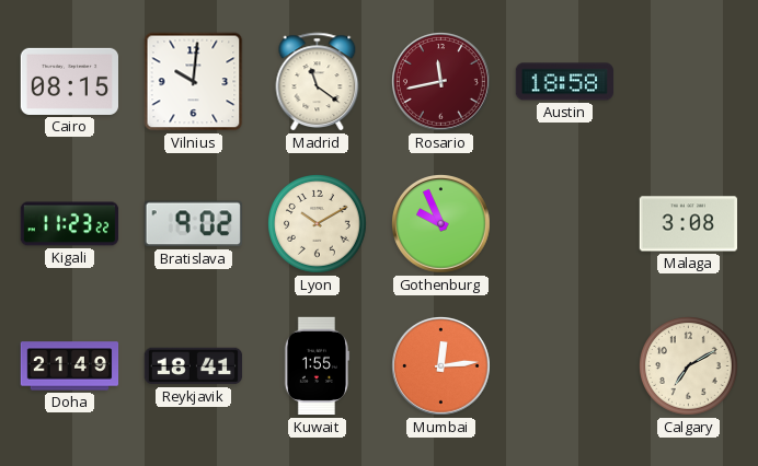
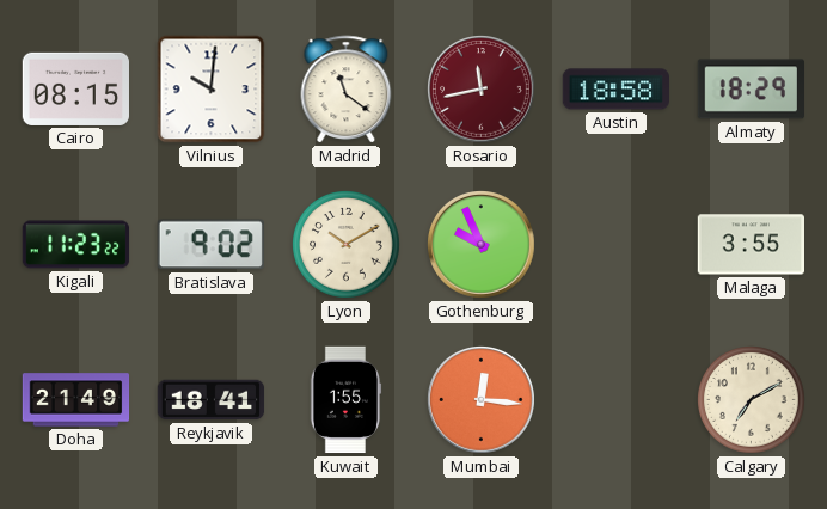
Almaty: none -> 18:29
Malaga: 3:08 -> 3:55
Mumbai: 12:14 -> 12:16
